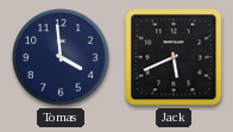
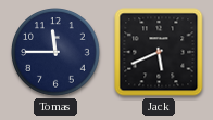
Tomas: 3:59 -> 11:45
